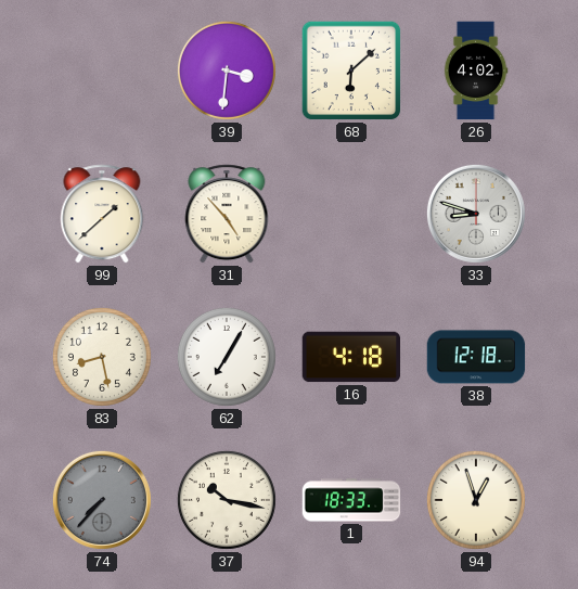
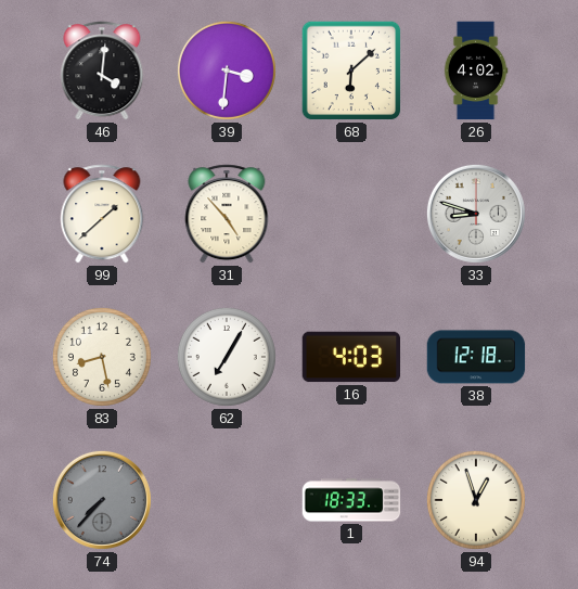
46: none -> 4:01
16: 4:18 -> 4:03
37: 10:17 -> none
